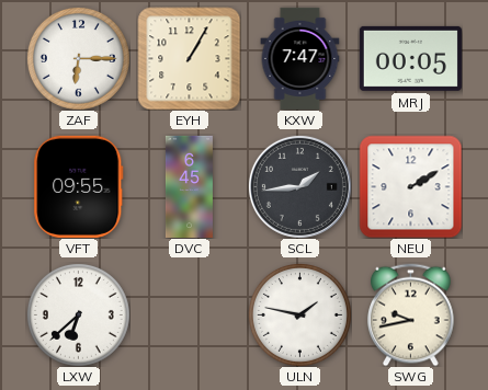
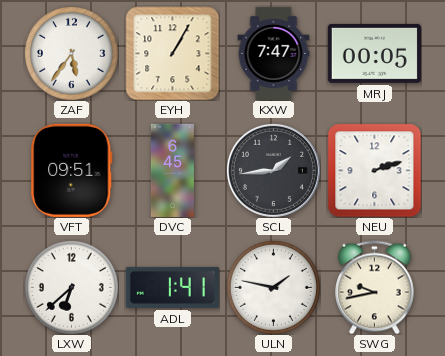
ZAF: 6:15 -> 5:36
VFT: 09:55 -> 09:51
NEU: 2:10 -> 2:12
ADL: none -> 1:41
